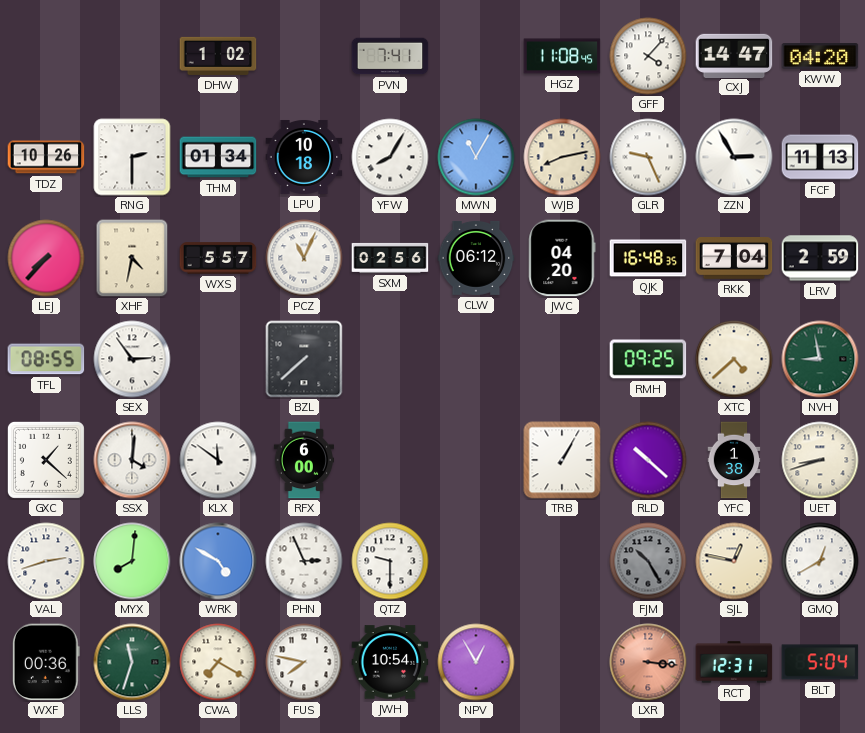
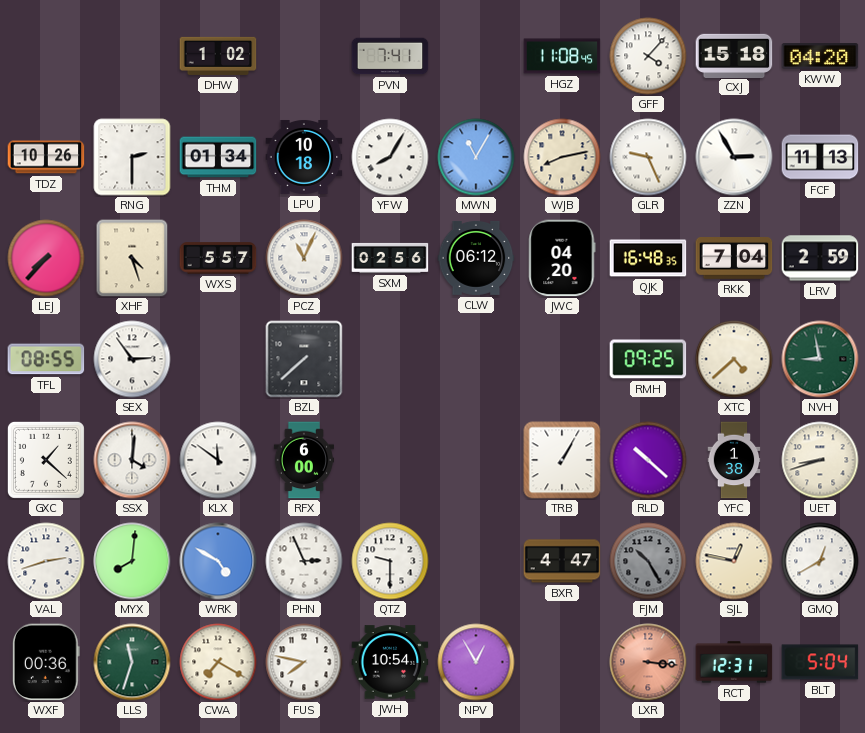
CXJ: 14:47 -> 15:18
XHF: 4:32 -> 4:27
BXR: none -> 4:47
